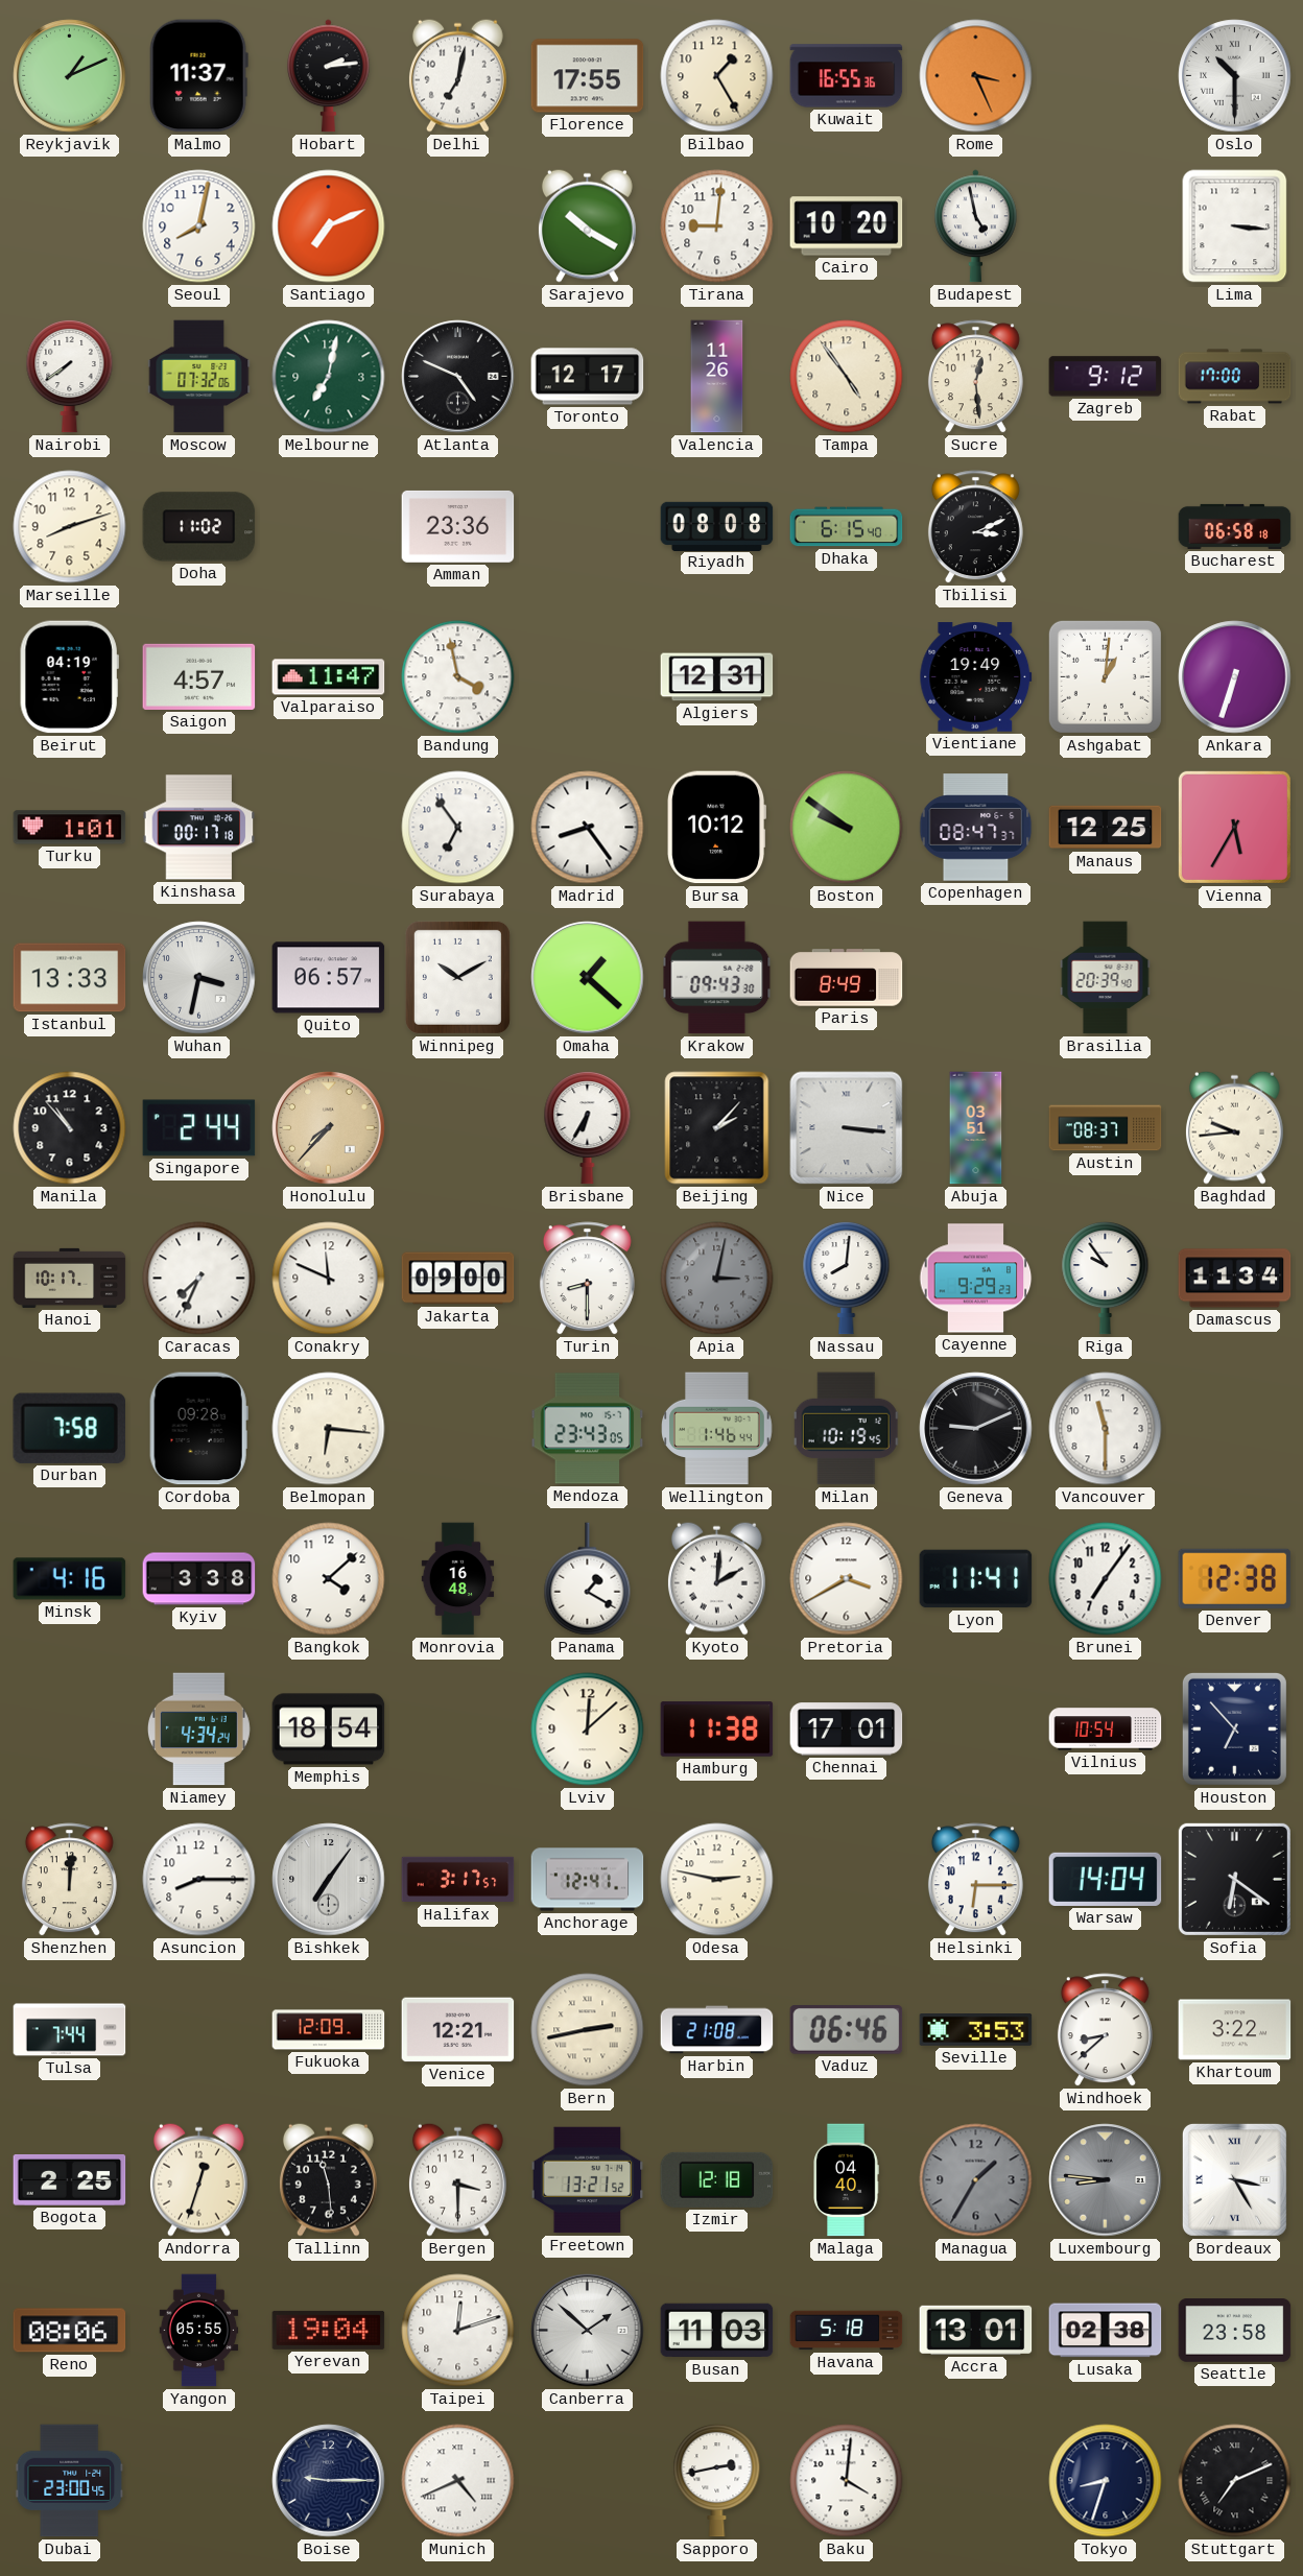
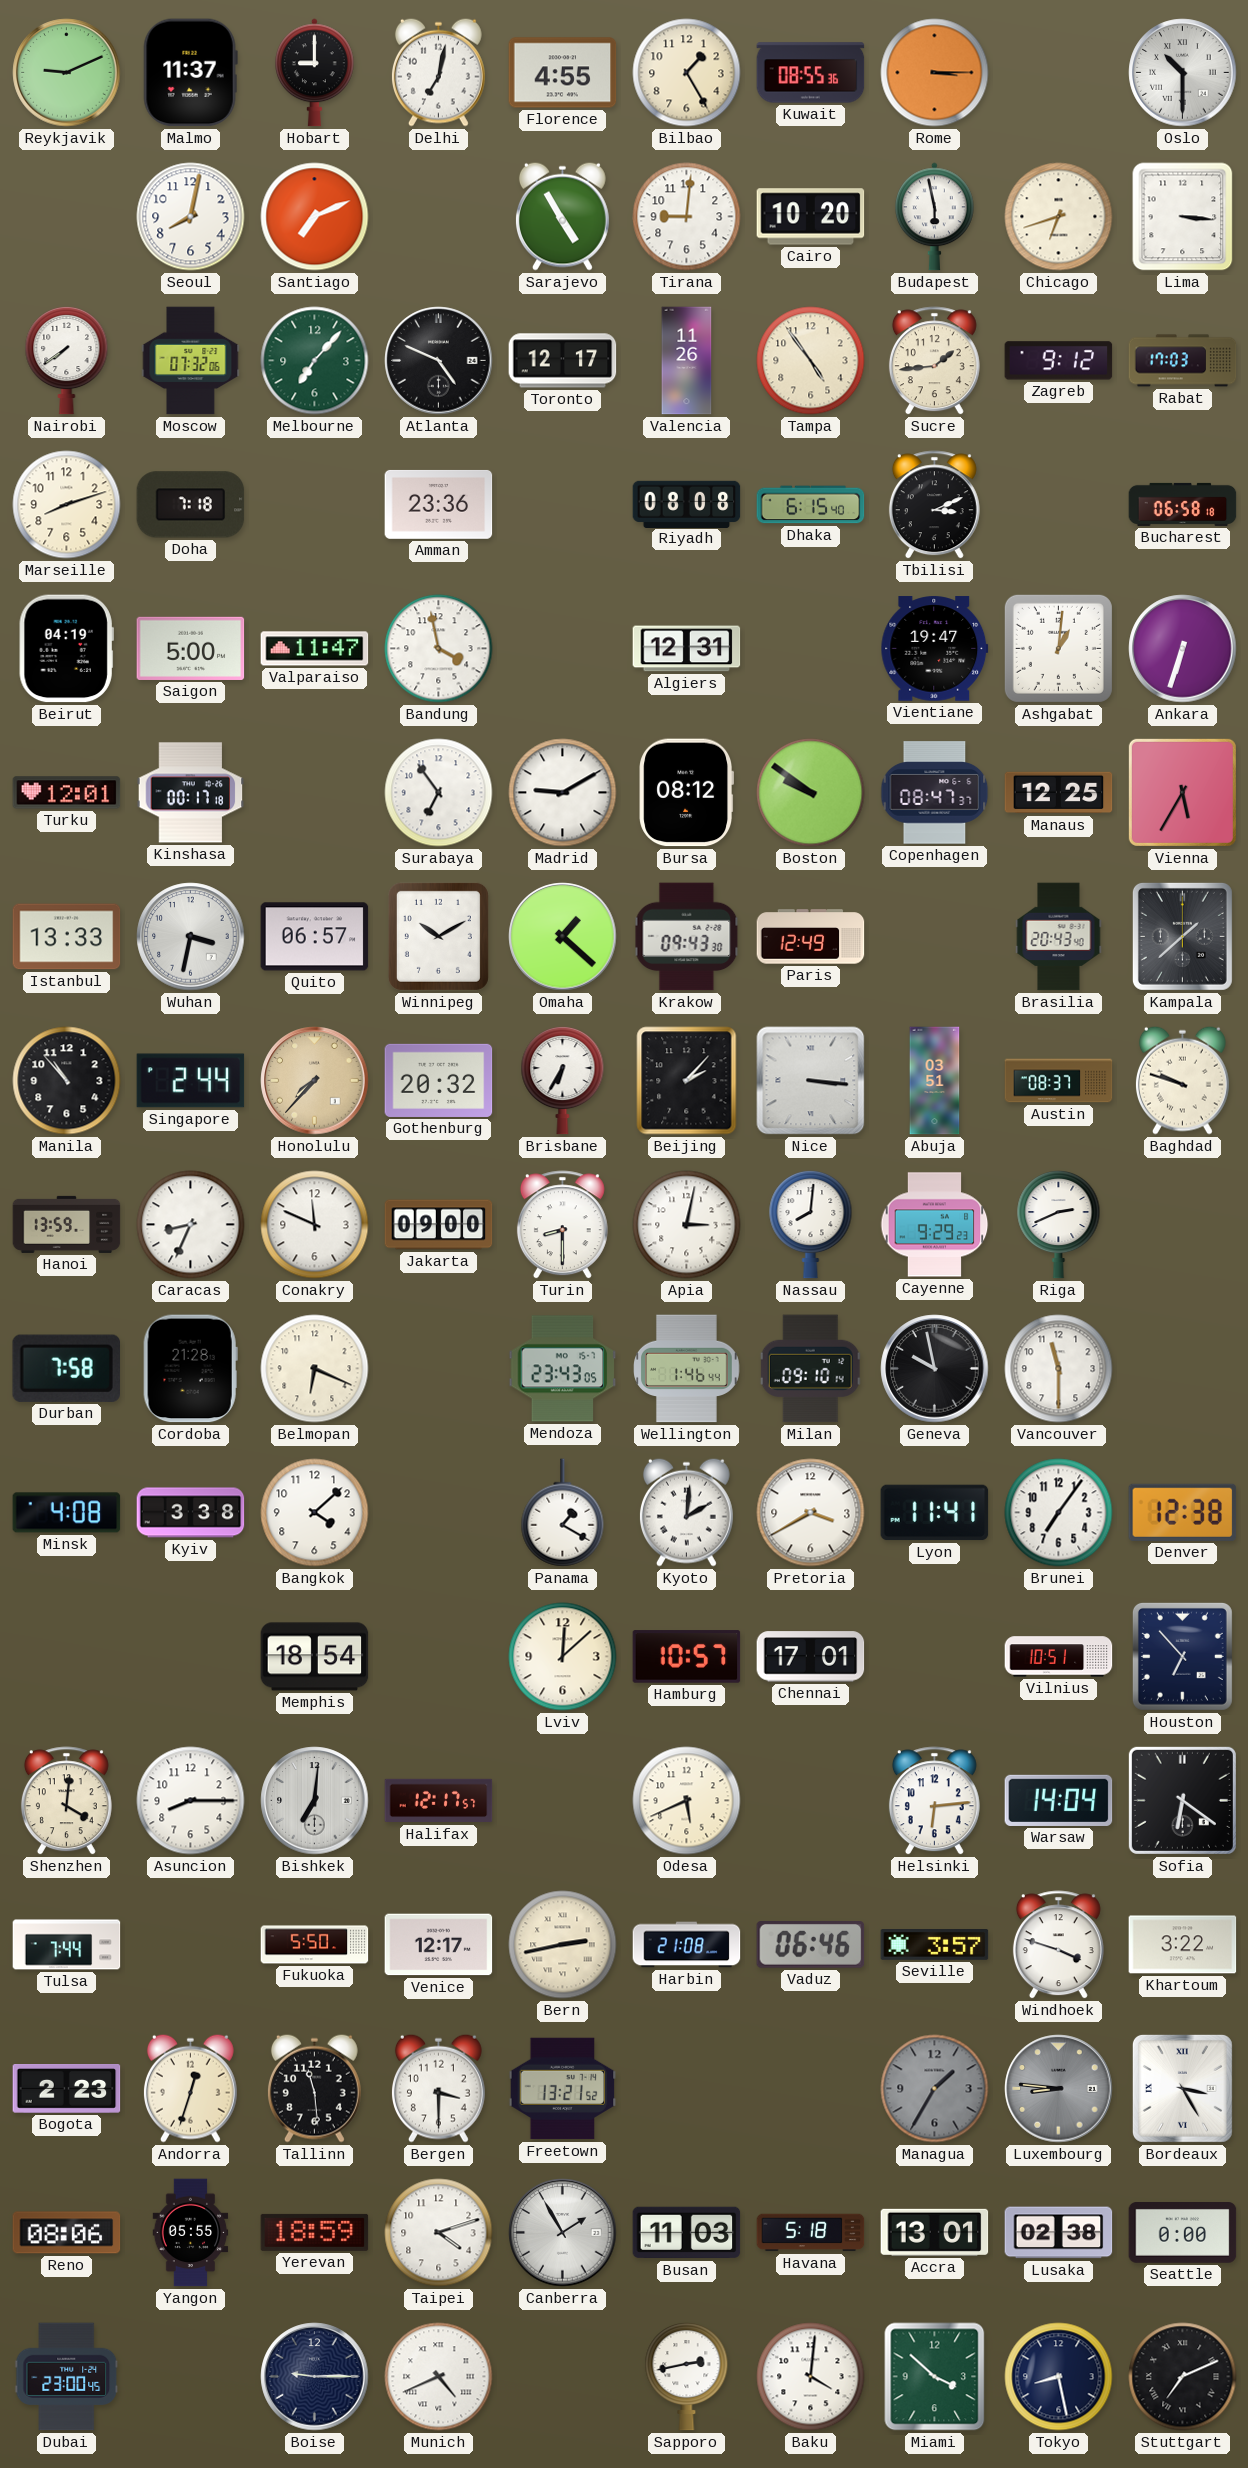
Reykjavik: 1:11 -> 9:11
Hobart: 2:14 -> 9:00
Florence: 17:55 -> 4:55
Kuwait: 16:55 -> 08:55
Rome: 3:26 -> 3:15
Sarajevo: 10:20 -> 4:55
Budapest: 4:58 -> 5:58
Chicago: none -> 6:42
Melbourne: 7:02 -> 7:07
Sucre: 12:29 -> 1:44
Rabat: 17:00 -> 17:03
Doha: 11:02 -> 7:18
Saigon: 4:57 -> 5:00
Vientiane: 19:49 -> 19:47
Turku: 1:01 -> 12:01
Madrid: 8:24 -> 9:10
Bursa: 10:12 -> 08:12
Paris: 8:49 -> 12:49
Brasilia: 20:39 -> 20:43
Kampala: none -> 1:38
Gothenburg: none -> 20:32
Baghdad: 9:44 -> 9:48
Hanoi: 10:17 -> 13:59
Caracas: 7:34 -> 8:34
Apia dial: grey -> white
Riga: 9:54 -> 2:41
Damascus: 11:34 -> none
Cordoba: 09:28 -> 21:28
Belmopan: 6:16 -> 6:19
Milan: 10:19 -> 09:10
Geneva: 9:11 -> 9:58
Minsk: 4:16 -> 4:08
Monrovia: 16:48 -> none
Niamey: 4:34 -> none
Hamburg: 11:38 -> 10:57
Vilnius: 10:54 -> 10:51
Shenzhen: 12:01 -> 4:01
Bishkek: 7:06 -> 7:01
Halifax: 3:17 -> 12:17
Anchorage: 12:41 -> none
Odesa: 2:47 -> 5:41
Helsinki: 6:15 -> 6:14
Fukuoka: 12:09 -> 5:50
Venice: 12:21 -> 12:17
Seville: 3:53 -> 3:57
Windhoek: 8:38 -> 3:48
Bogota: 2:25 -> 2:23
Izmir: 12:18 -> none
Malaga: 04:40 -> none
Yerevan: 19:04 -> 18:59
Taipei: 12:12 -> 4:12
Canberra: 1:52 -> 1:55
Seattle: 23:58 -> 0:00
Miami: none -> 3:52
Tokyo: 8:33 -> 8:28
